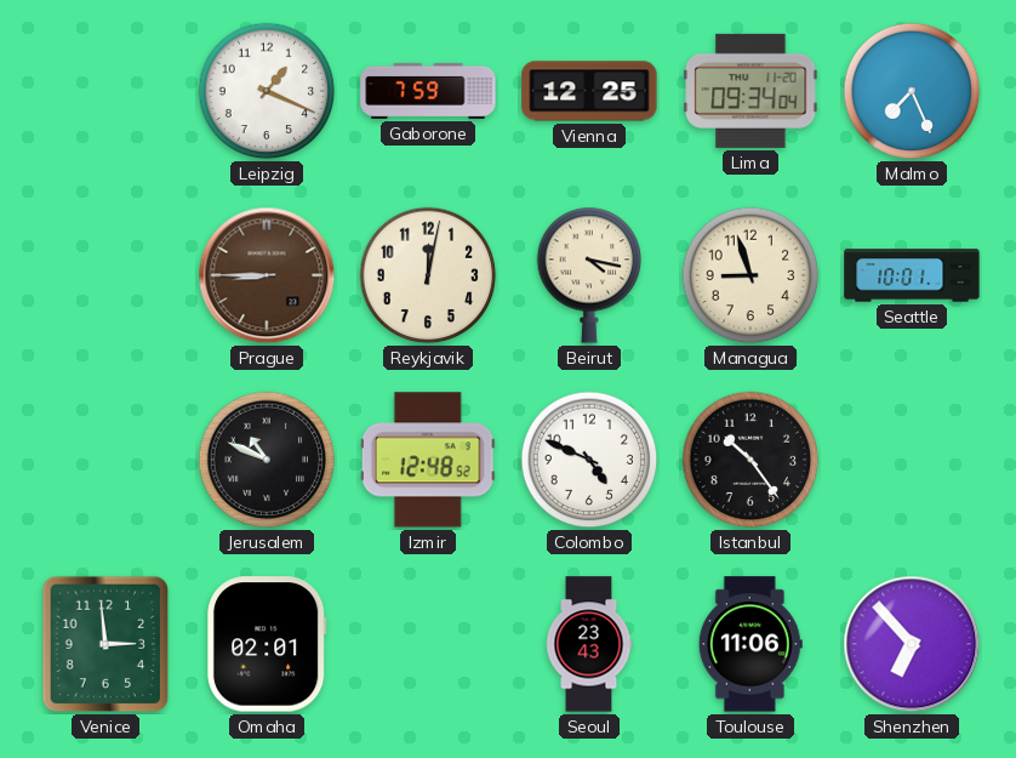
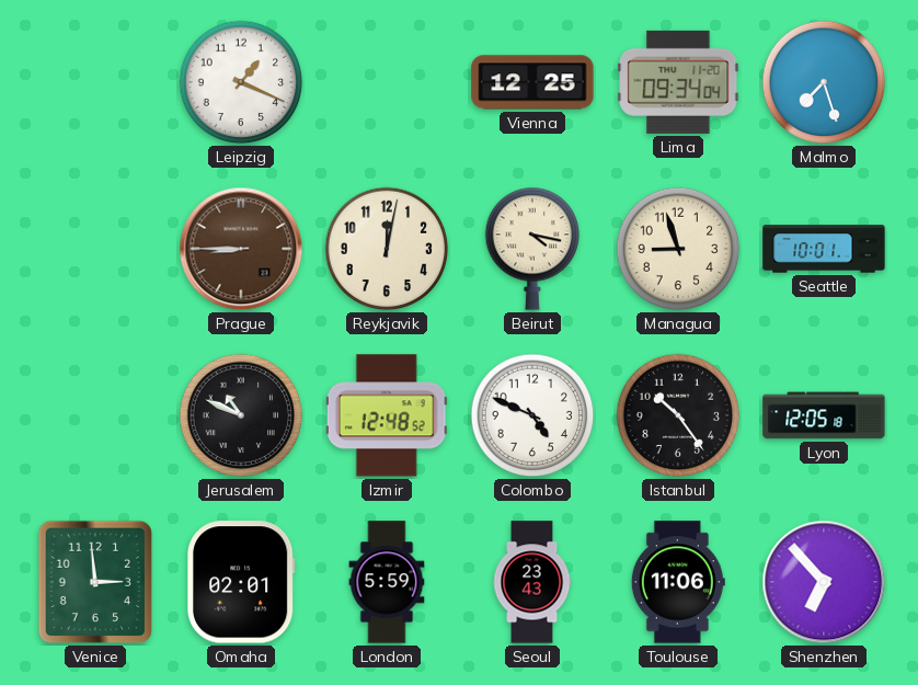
Gaborone: 7:59 -> none
Malmo: 7:26 -> 7:27
Lyon: none -> 12:05
London: none -> 5:59
